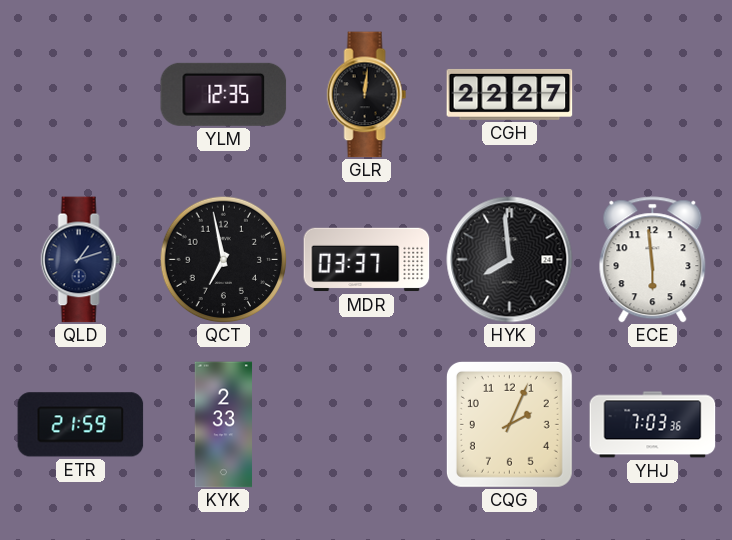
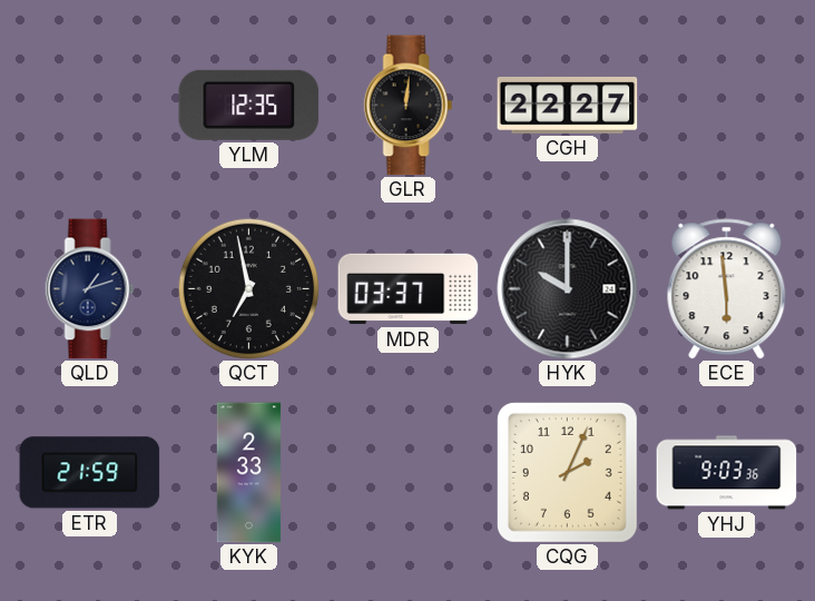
HYK: 7:59 -> 10:00
YHJ: 7:03 -> 9:03
